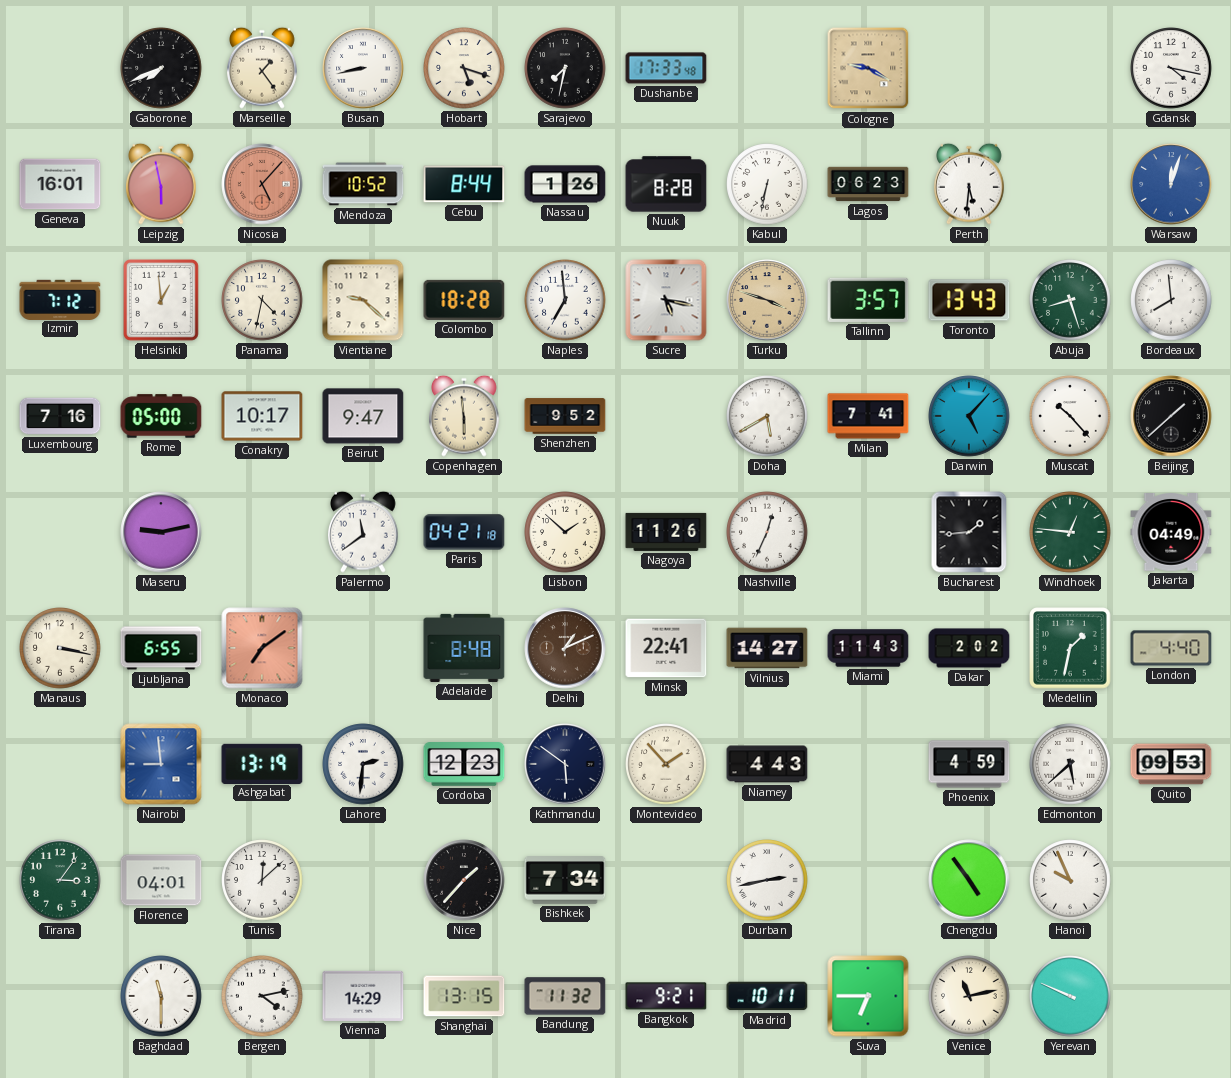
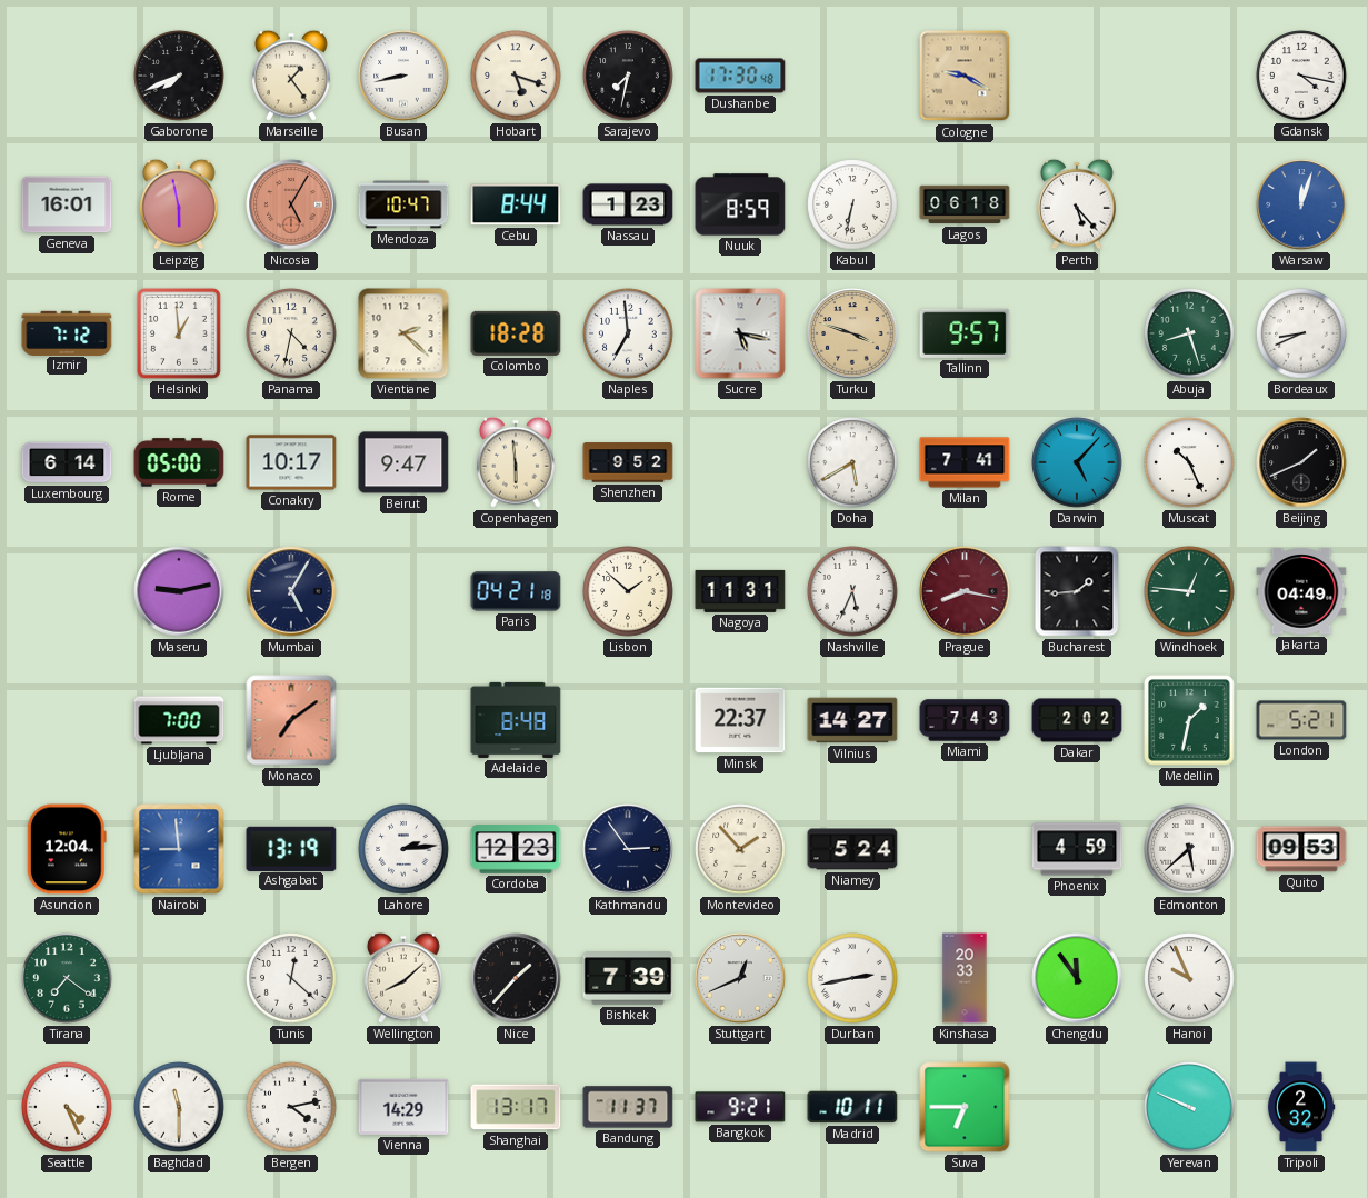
Dushanbe: 17:33 -> 17:30
Nicosia: 5:07 -> 5:05
Mendoza: 10:52 -> 10:47
Nassau: 1:26 -> 1:23
Nuuk: 8:28 -> 8:59
Lagos: 06:23 -> 06:18
Perth: 5:31 -> 5:23
Vientiane: 9:22 -> 2:22
Tallinn: 3:57 -> 9:57
Toronto: 13:43 -> none
Bordeaux: 7:59 -> 8:41
Luxembourg: 7:16 -> 6:14
Muscat: 10:23 -> 10:26
Beijing: 1:38 -> 1:41
Mumbai: none -> 5:05
Palermo: 11:39 -> none
Nagoya: 11:26 -> 11:31
Nashville: 12:34 -> 5:34
Prague: none -> 8:17
Manaus: 3:17 -> none
Ljubljana: 6:55 -> 7:00
Delhi: 1:11 -> none
Minsk: 22:41 -> 22:37
Miami: 11:43 -> 7:43
London: 4:40 -> 5:21
Asuncion: none -> 12:04
Lahore: 2:31 -> 2:14
Kathmandu: 5:51 -> 2:54
Niamey: 4:43 -> 5:24
Tirana: 3:06 -> 7:21
Florence: 04:01 -> none
Tunis: 12:08 -> 12:22
Wellington: none -> 8:08
Bishkek: 7:34 -> 7:39
Stuttgart: none -> 12:41
Kinshasa: none -> 20:33
Chengdu: 4:54 -> 11:54
Seattle: none -> 4:26
Shanghai: 13:15 -> 13:17
Bandung: 11:32 -> 11:37
Venice: 11:13 -> none
Tripoli: none -> 2:32
